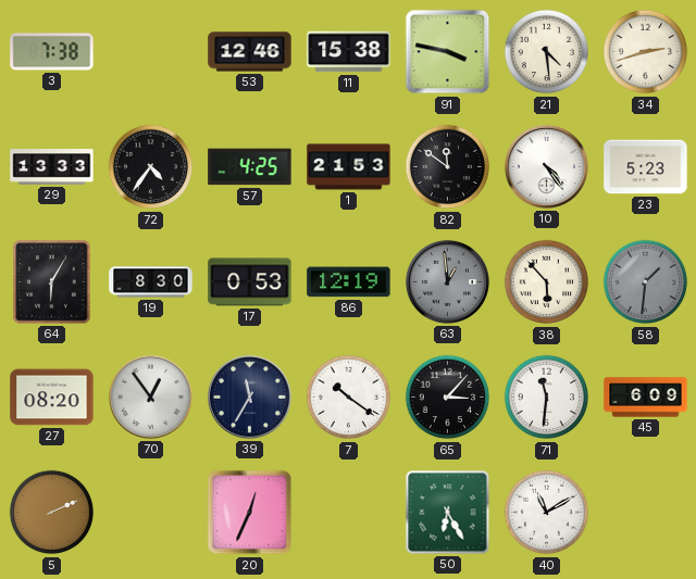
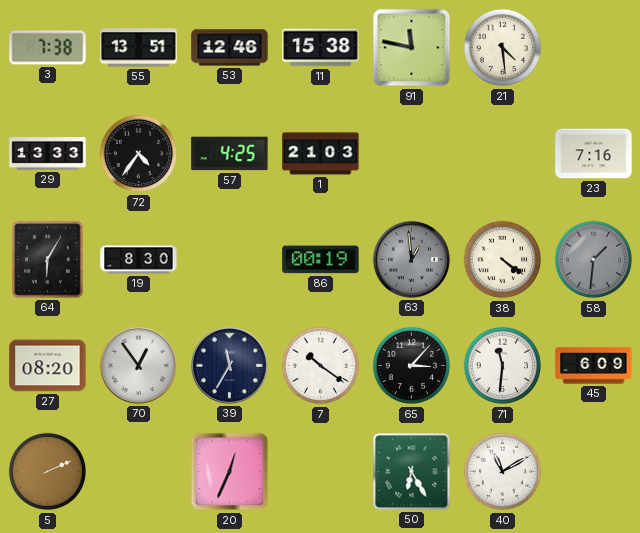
55: none -> 13:51
91: 3:47 -> 11:47
34: 2:42 -> none
1: 21:53 -> 21:03
82: 11:51 -> none
10: 4:24 -> none
23: 5:23 -> 7:16
17: 0:53 -> none
86: 12:19 -> 00:19
38: 5:53 -> 4:21
